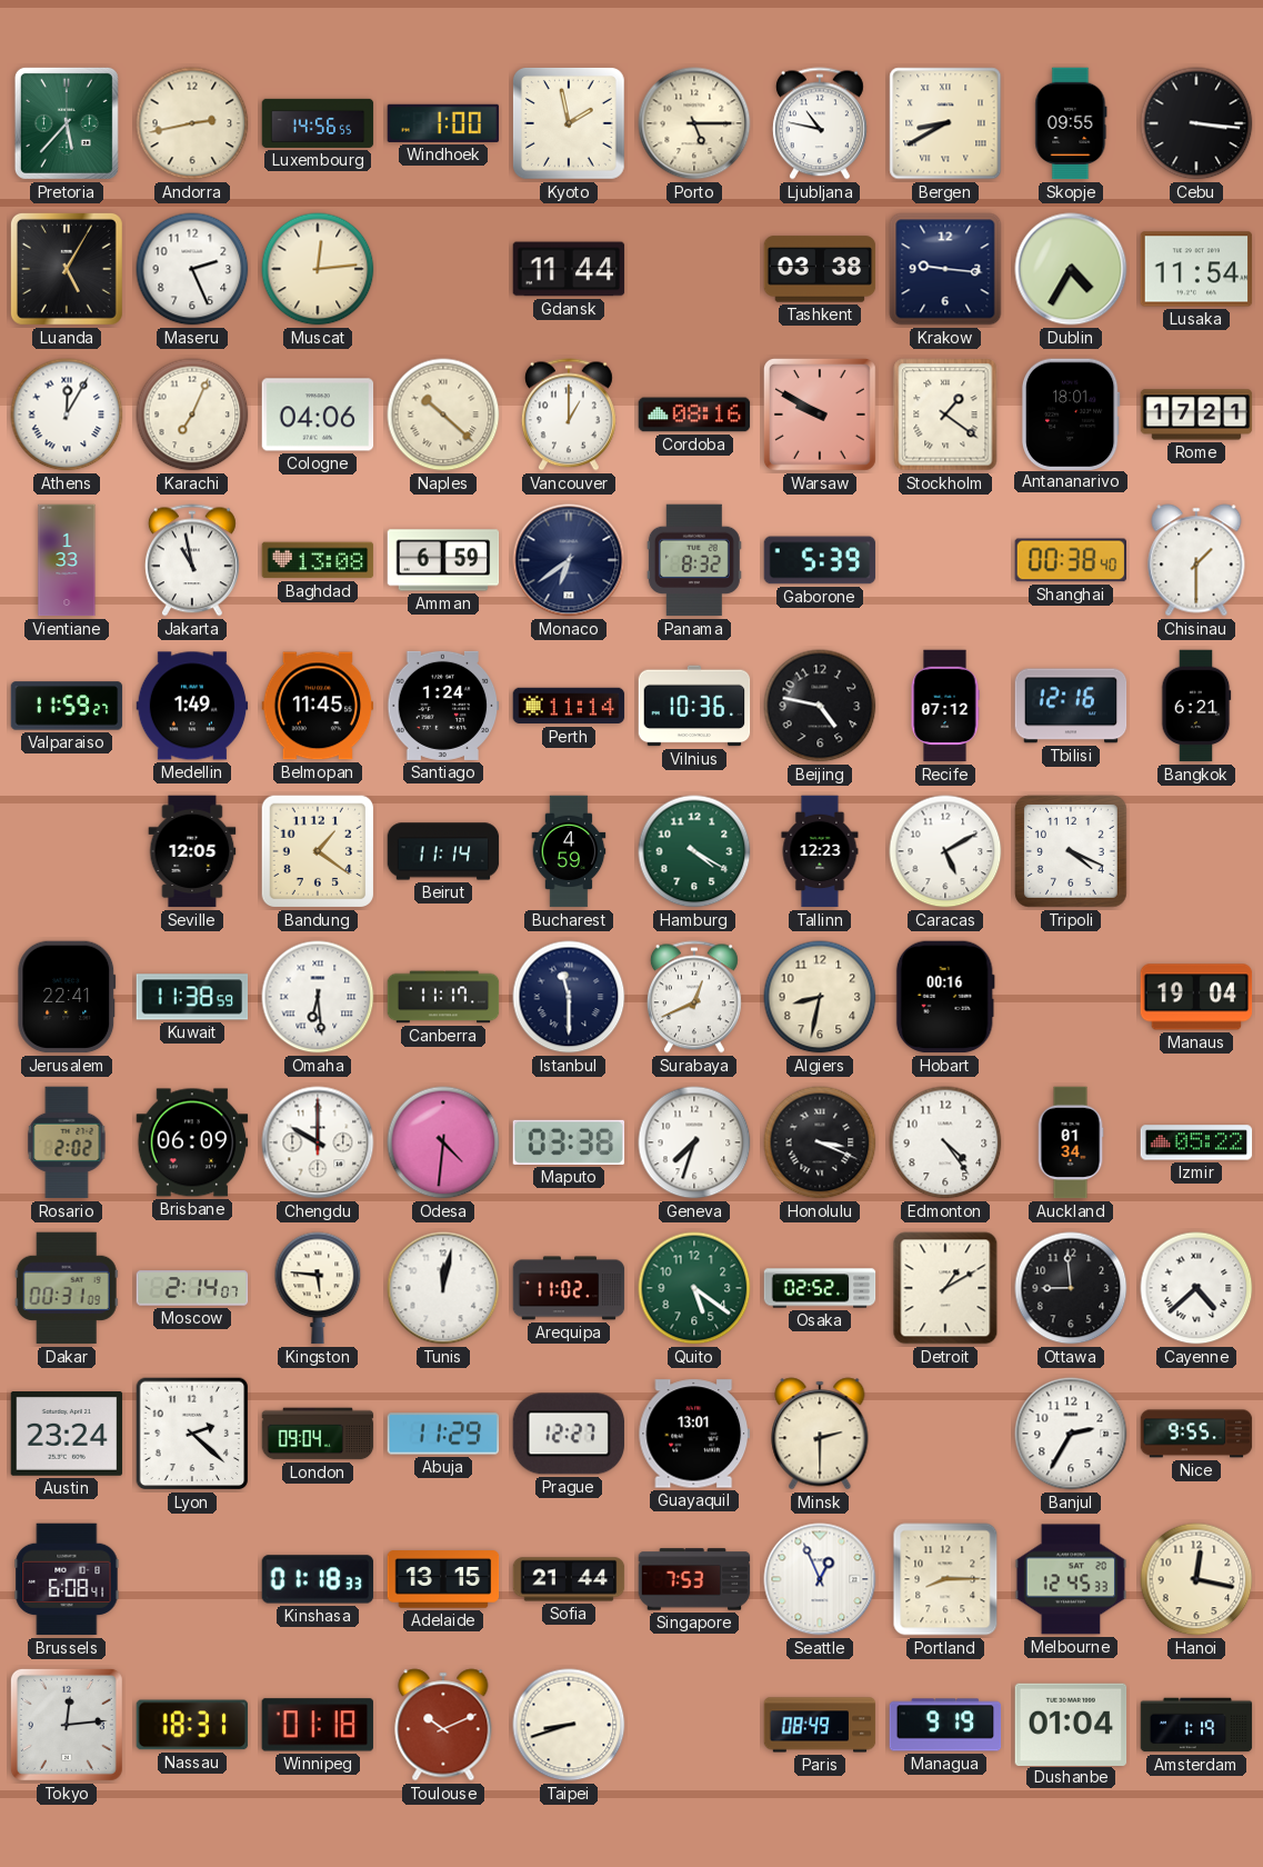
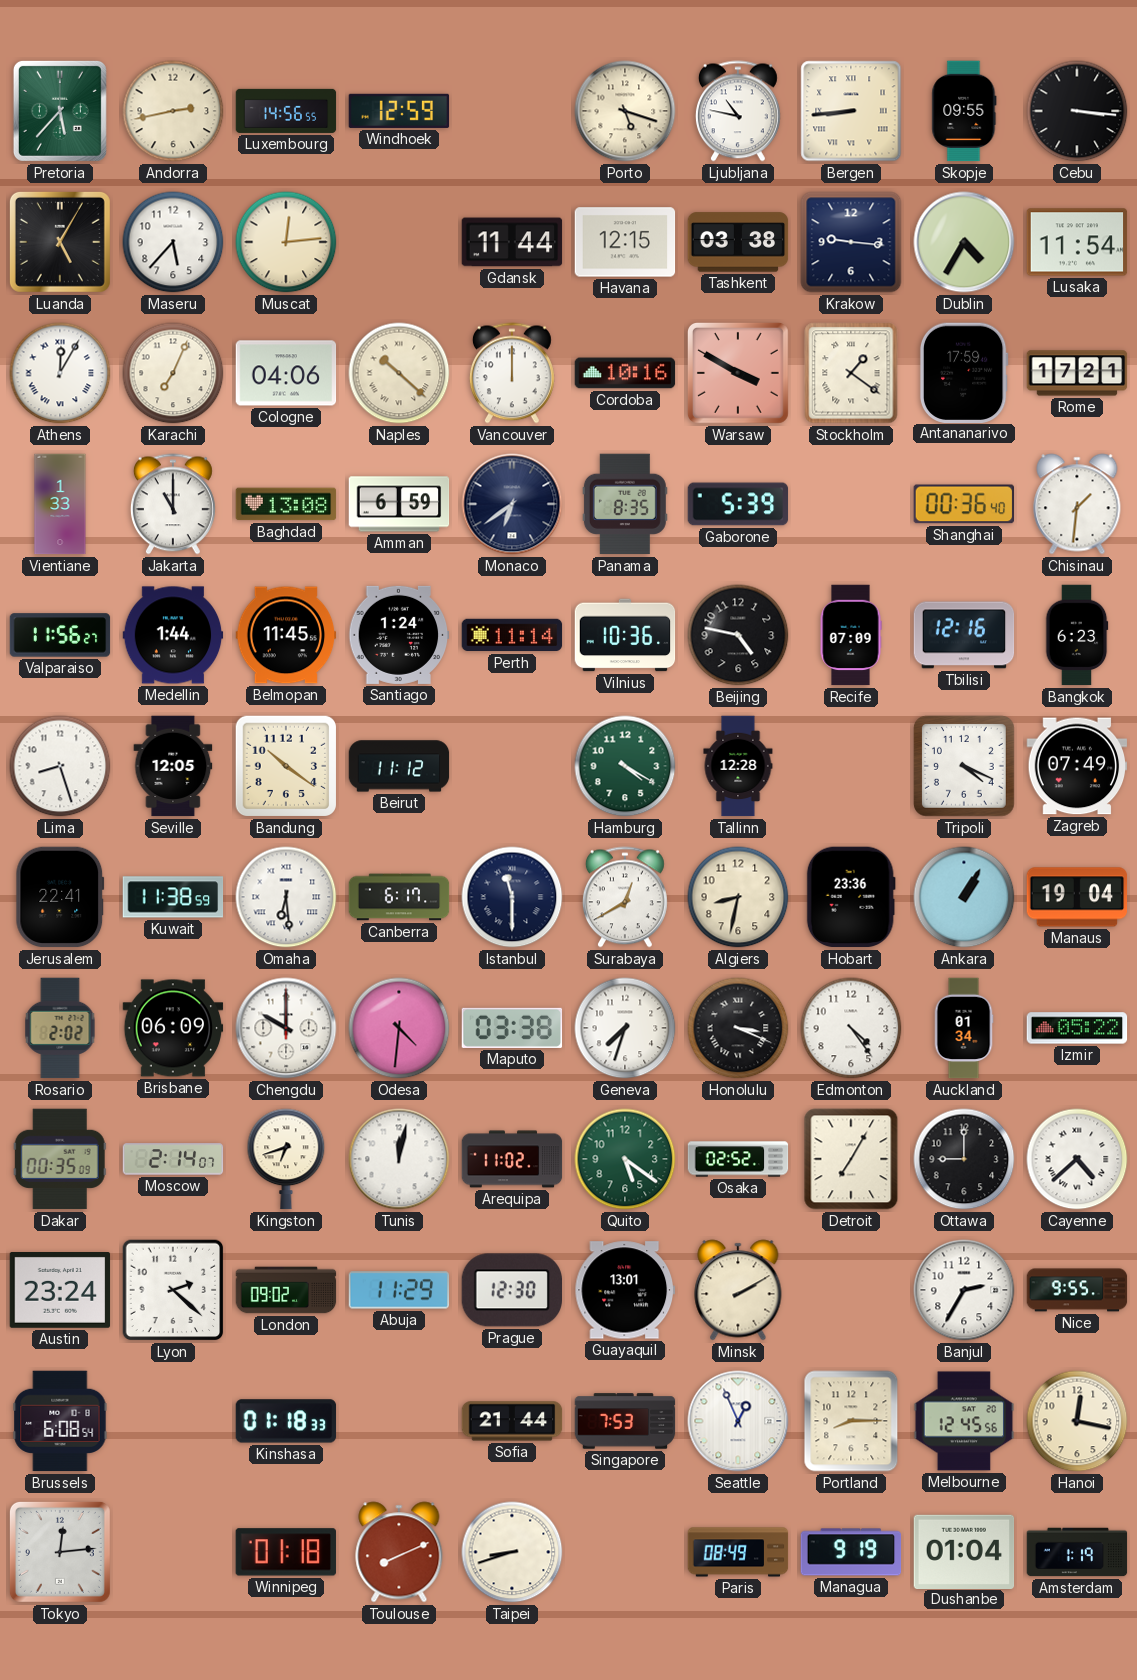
Windhoek: 1:00 -> 12:59
Kyoto: 1:58 -> none
Porto: 5:15 -> 5:18
Bergen: 8:40 -> 8:44
Maseru: 2:26 -> 5:37
Havana: none -> 12:15
Vancouver: 1:00 -> 12:00
Cordoba: 08:16 -> 10:16
Warsaw: 9:50 -> 3:50
Antananarivo: 18:01 -> 17:59
Jakarta: 10:58 -> 11:00
Panama: 8:32 -> 8:35
Shanghai: 00:38 -> 00:36
Chisinau: 1:30 -> 1:31
Valparaiso: 11:59 -> 11:56
Medellin: 1:49 -> 1:44
Recife: 07:12 -> 07:09
Bangkok: 6:21 -> 6:23
Lima: none -> 8:27
Bandung: 1:21 -> 10:21
Beirut: 11:14 -> 11:12
Bucharest: 4:59 -> none
Tallinn: 12:23 -> 12:28
Caracas: 5:10 -> none
Zagreb: none -> 07:49
Canberra: 11:17 -> 6:17
Surabaya: 12:41 -> 12:40
Hobart: 00:16 -> 23:36
Ankara: none -> 1:05
Dakar: 00:31 -> 00:35
Kingston: 5:46 -> 6:42
Detroit: 1:10 -> 7:05
Ottawa: 8:59 -> 9:00
London: 09:04 -> 09:02
Prague: 12:27 -> 12:30
Minsk: 2:30 -> 2:10
Brussels: 6:08:41 -> 6:08:54
Adelaide: 13:15 -> none
Melbourne: 12:45:33 -> 12:45:56
Nassau: 18:31 -> none
Toulouse: 10:11 -> 8:11
